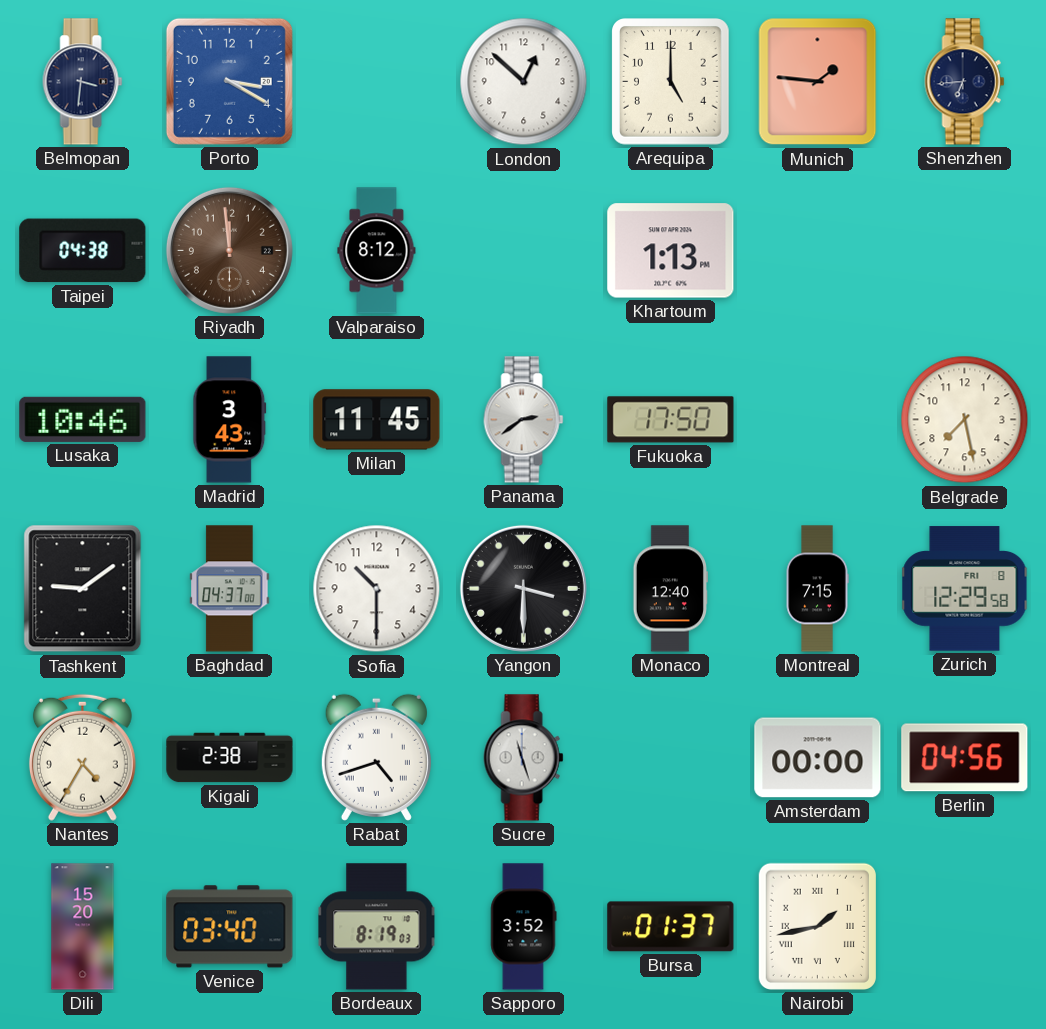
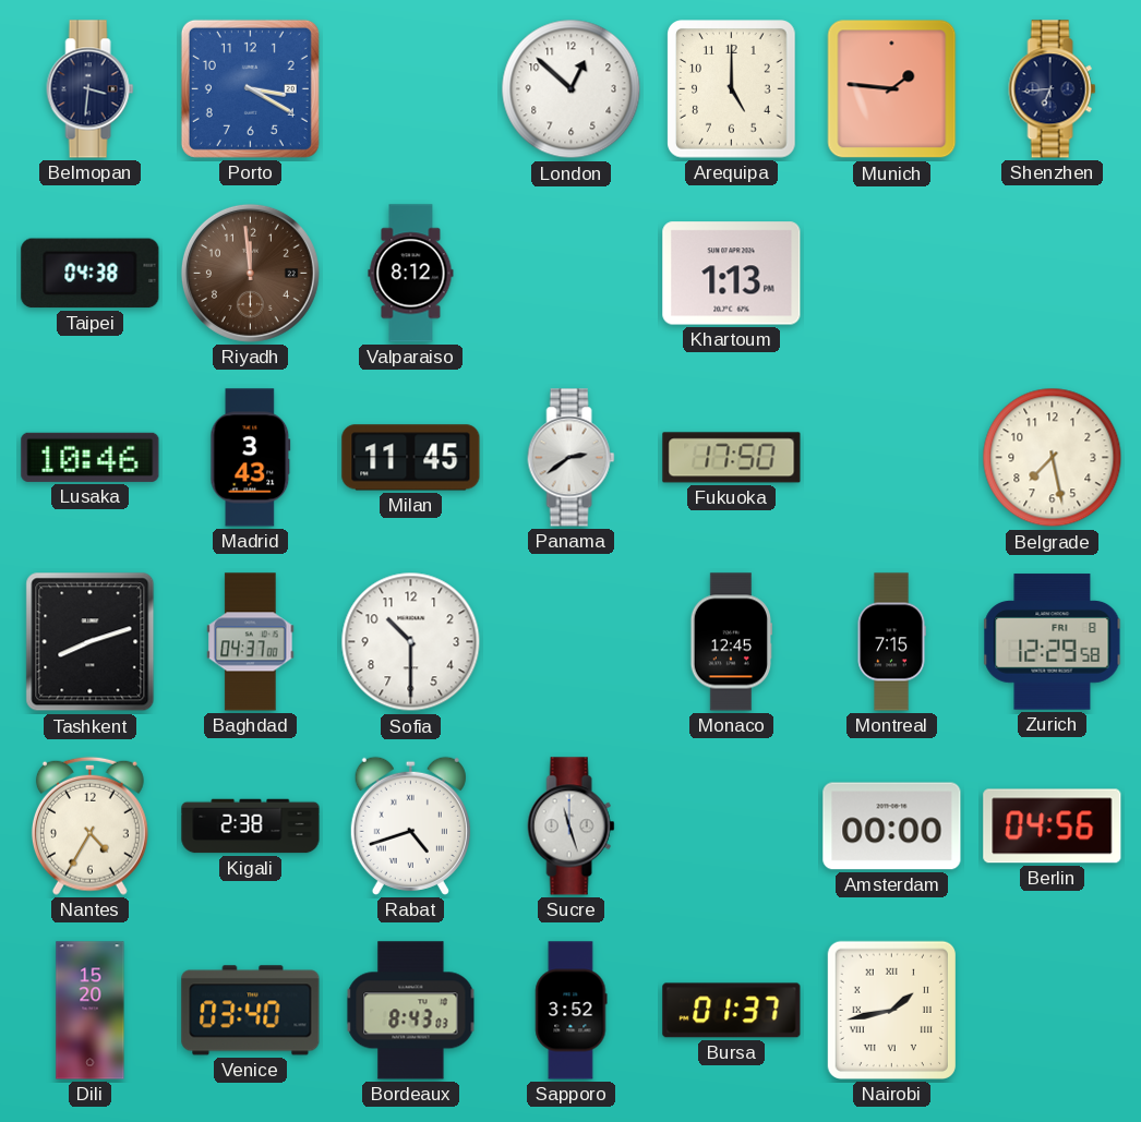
Tashkent: 9:09 -> 8:12
Yangon: 3:30 -> none
Monaco: 12:40 -> 12:45
Bordeaux: 8:19 -> 8:43
